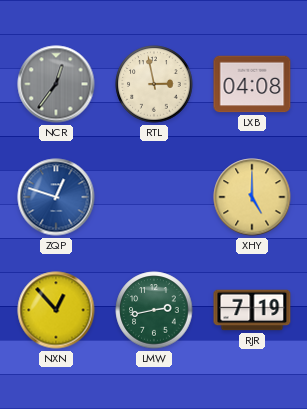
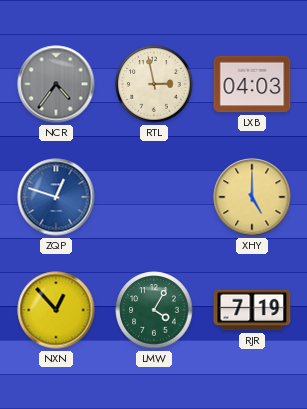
NCR: 12:36 -> 4:36
LXB: 04:08 -> 04:03
LMW: 2:43 -> 4:05
